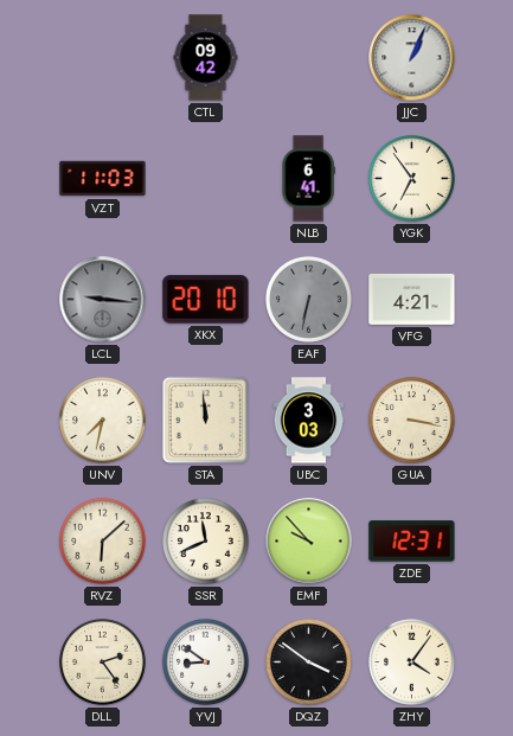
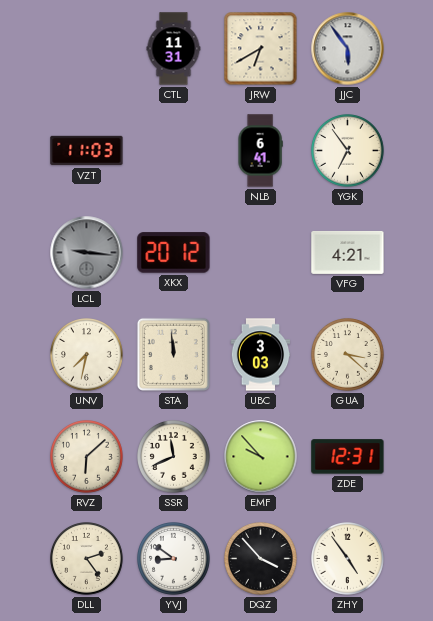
CTL: 09:42 -> 11:31
JRW: none -> 6:40
JJC: 1:04 -> 5:54
XKX: 20:10 -> 20:12
EAF: 6:32 -> none
GUA: 3:17 -> 3:22
DQZ: 3:51 -> 3:53
ZHY: 4:06 -> 4:54
